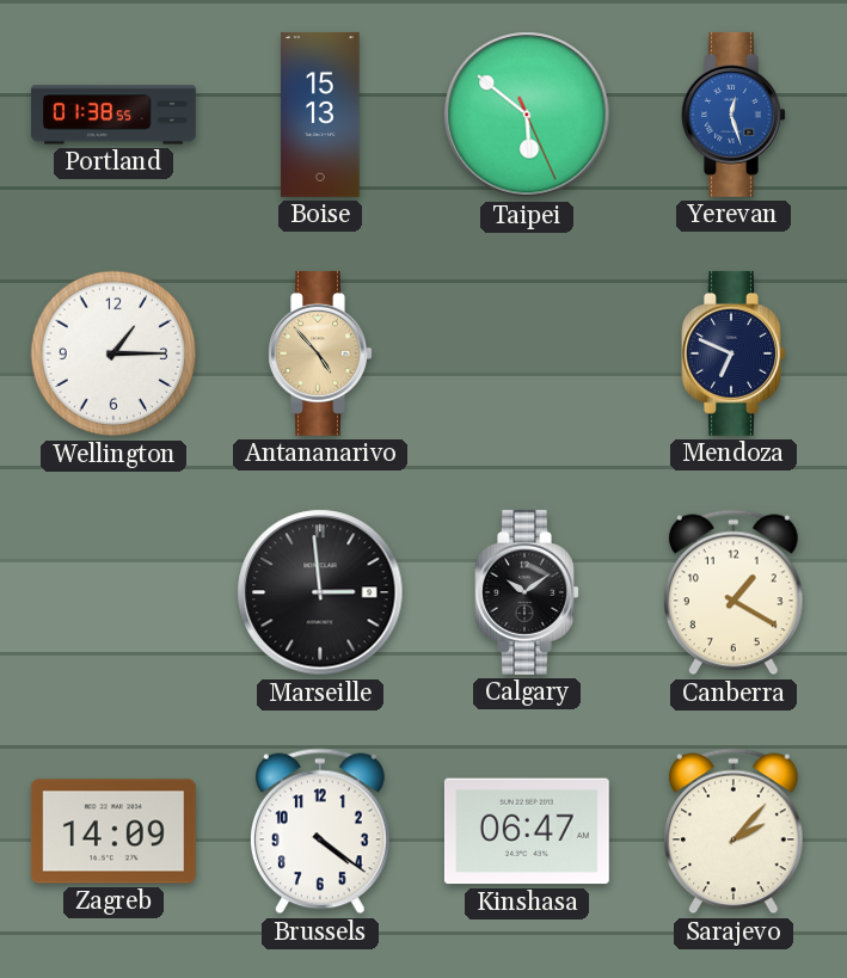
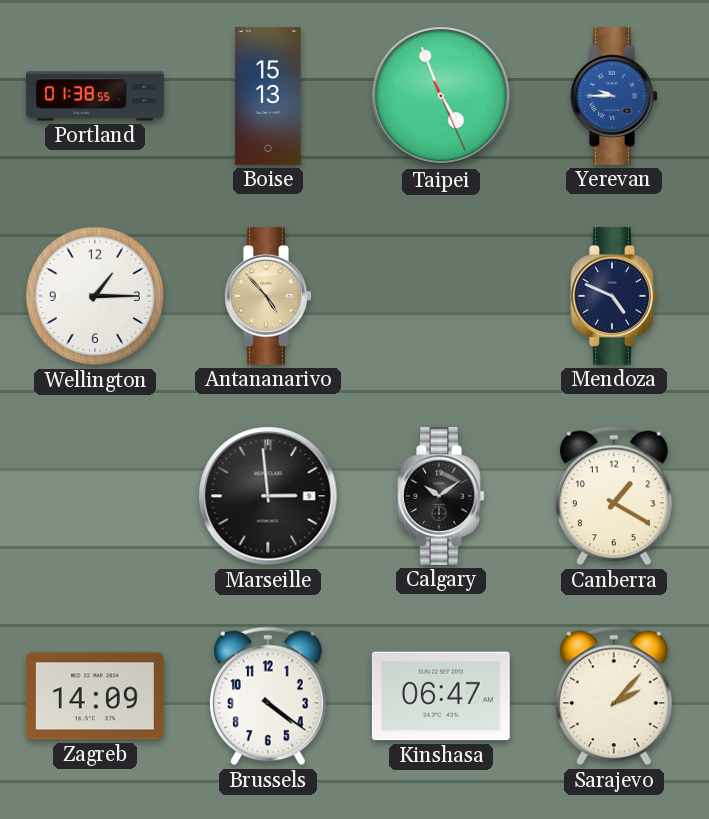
Taipei: 5:51 -> 4:56
Yerevan: 12:27 -> 9:45
Mendoza: 6:49 -> 4:49
